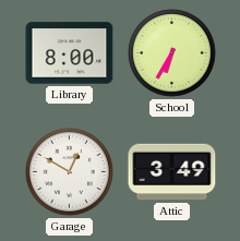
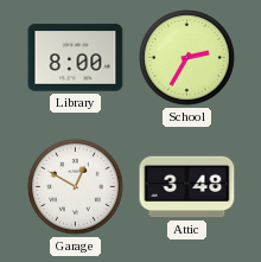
School: 6:35 -> 2:35
Attic: 3:49 -> 3:48
